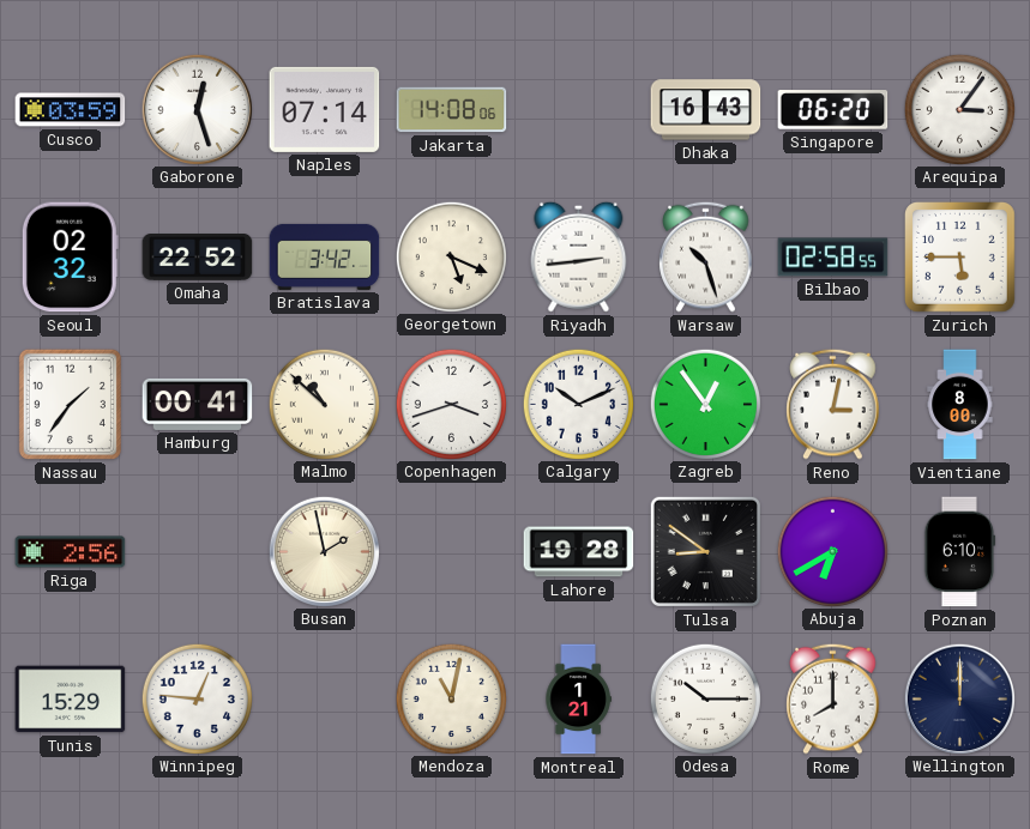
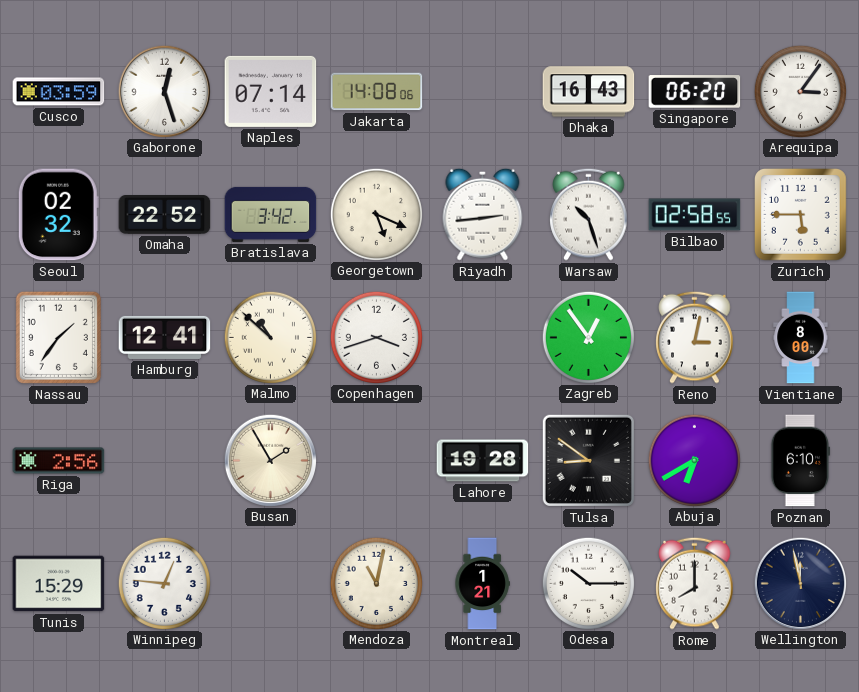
Hamburg: 00:41 -> 12:41
Calgary: 10:11 -> none
Busan: 1:58 -> 1:55
Wellington: 12:00 -> 11:58
